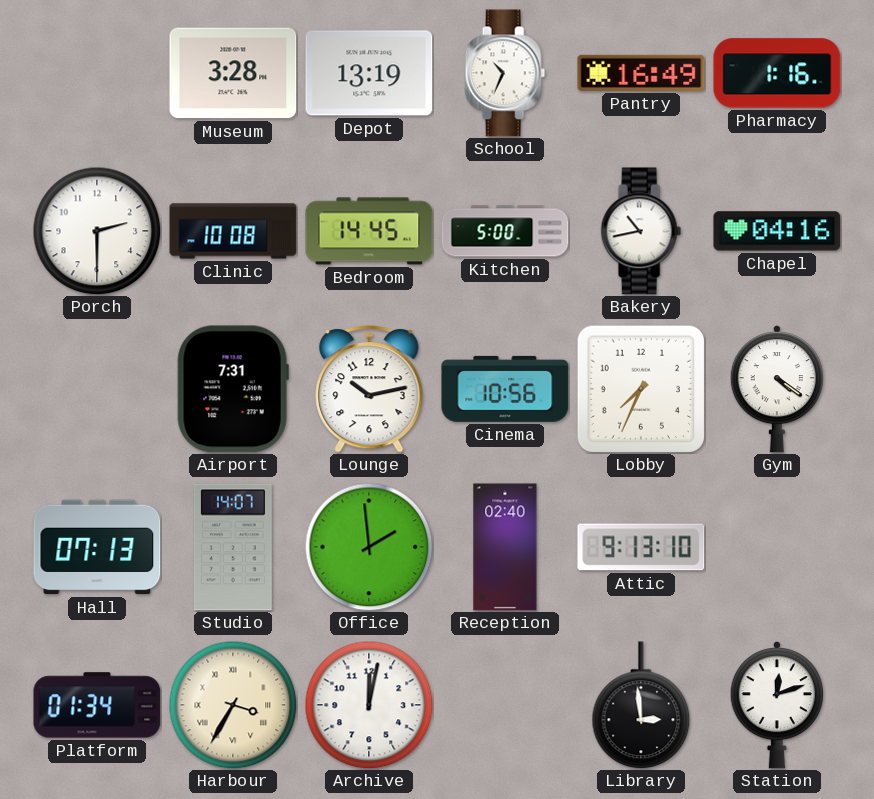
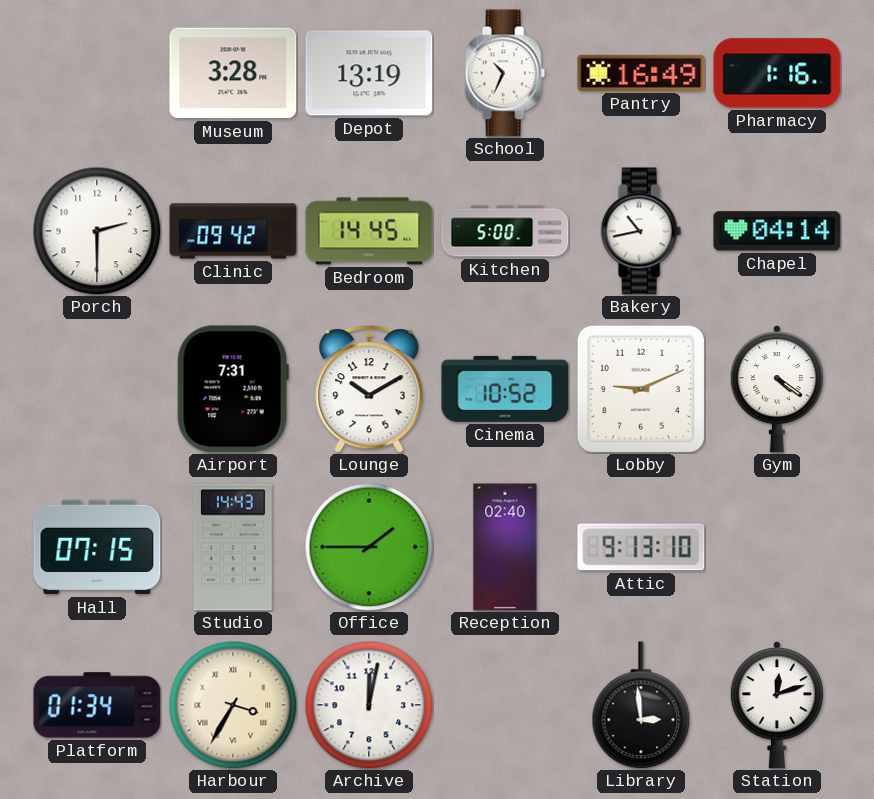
Clinic: 10:08 -> 09:42
Chapel: 04:16 -> 04:14
Lounge: 10:13 -> 10:10
Cinema: 10:56 -> 10:52
Lobby: 7:34 -> 9:11
Hall: 07:13 -> 07:15
Studio: 14:07 -> 14:43
Office: 1:59 -> 1:45
